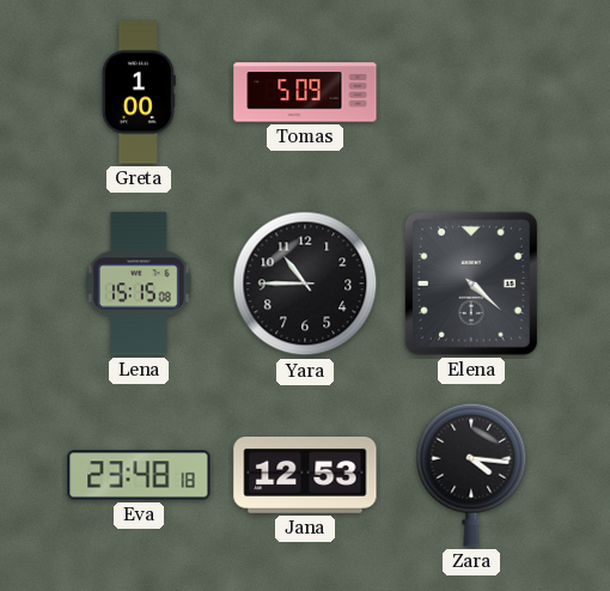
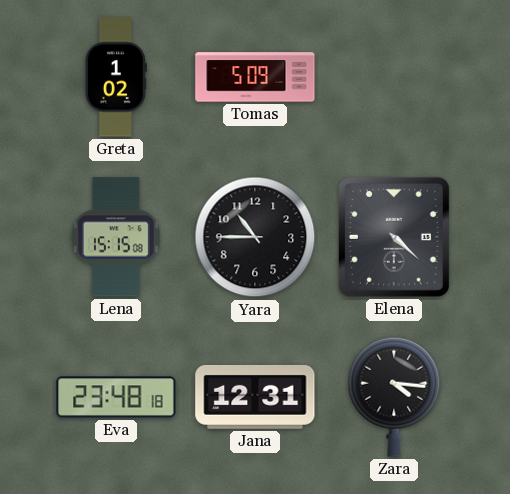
Greta: 1:00 -> 1:02
Jana: 12:53 -> 12:31
